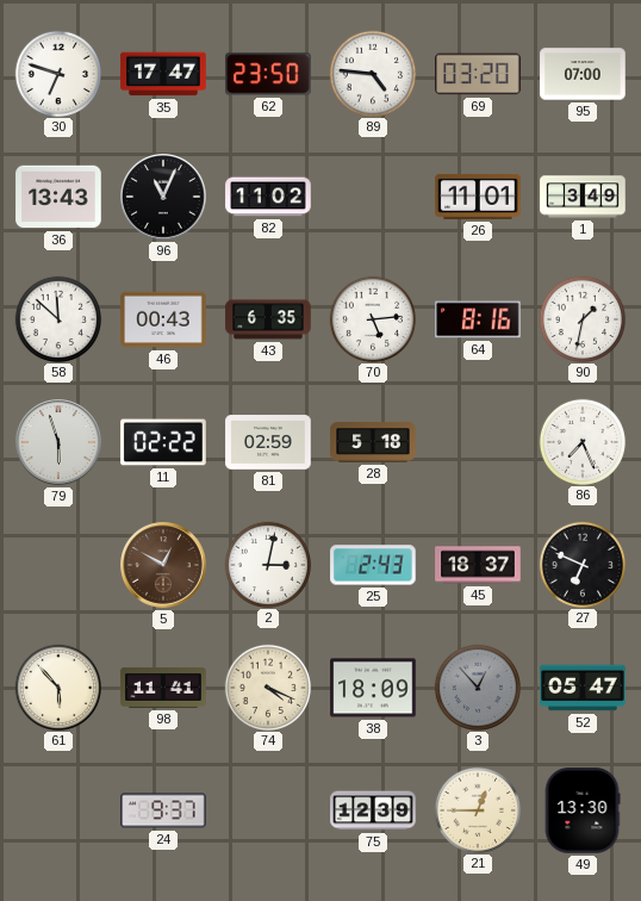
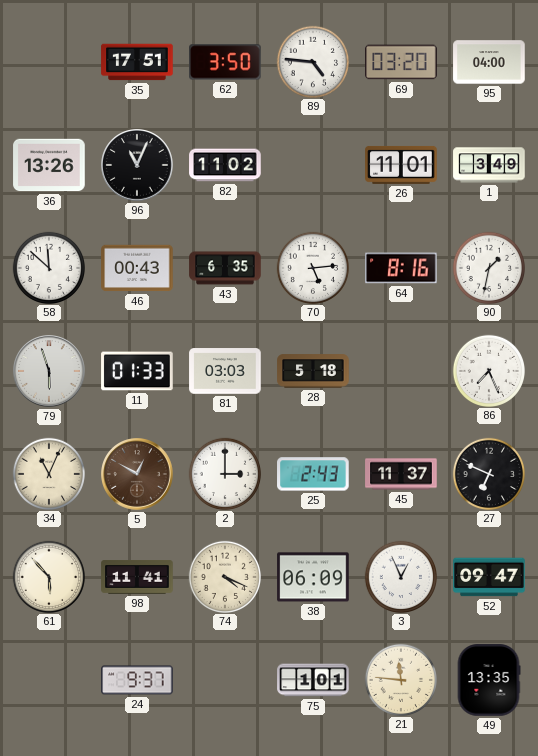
30: 6:48 -> none
35: 17:47 -> 17:51
62: 23:50 -> 3:50
95: 07:00 -> 04:00
36: 13:43 -> 13:26
11: 02:22 -> 01:33
81: 02:59 -> 03:03
34: none -> 11:04
2: 3:02 -> 3:00
45: 18:37 -> 11:37
38: 18:09 -> 06:09
3: 12:53 -> 12:56
3 dial: grey -> white
52: 05:47 -> 09:47
75: 12:39 -> 1:01
21: 12:45 -> 11:46
49: 13:30 -> 13:35
